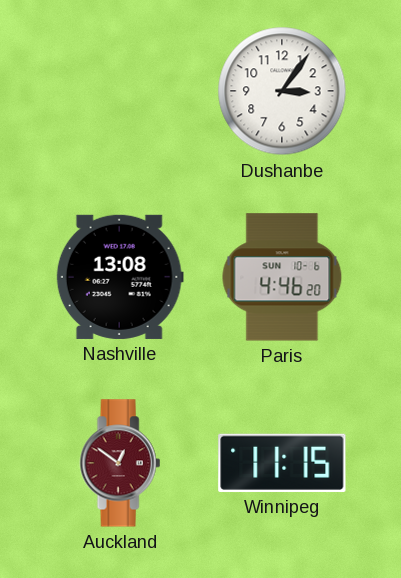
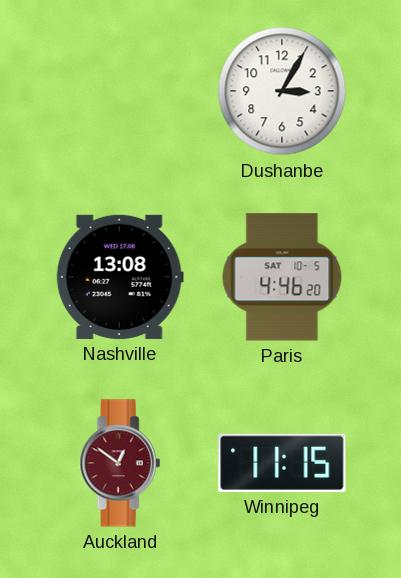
Dushanbe: 3:06 -> 3:05
Paris date: SUN 10-6 -> SAT 10-5
